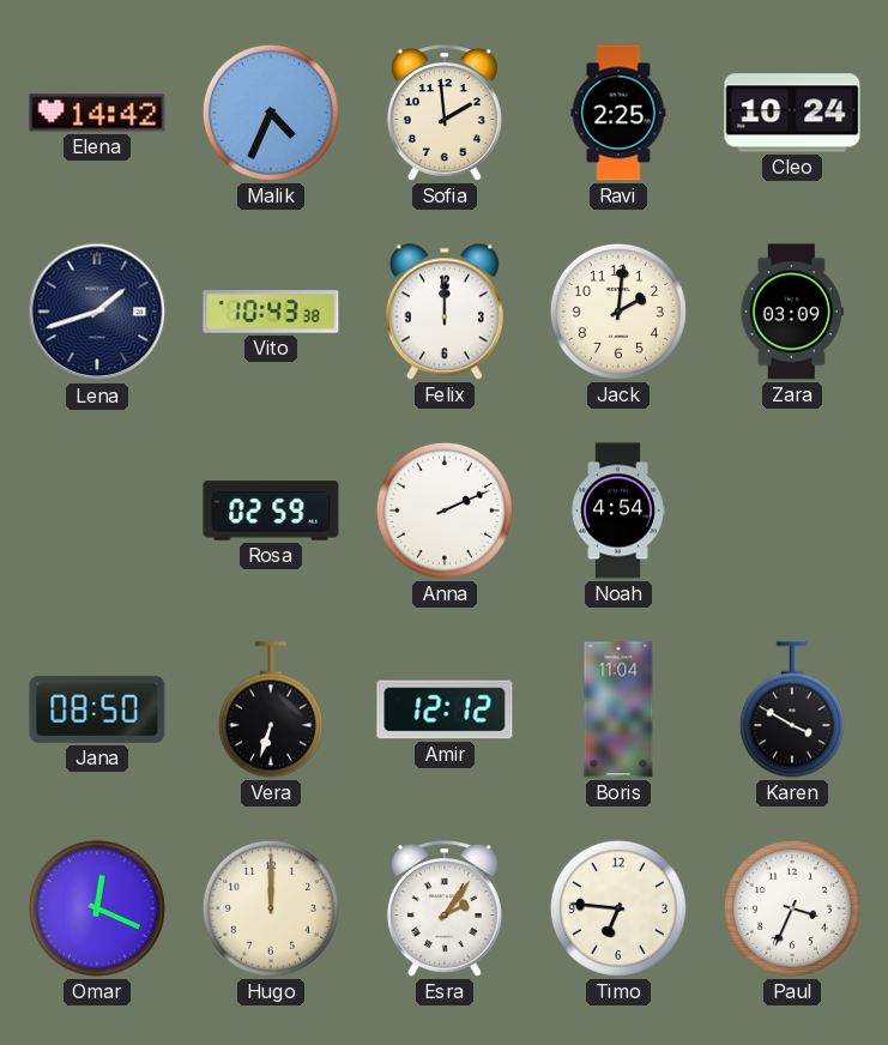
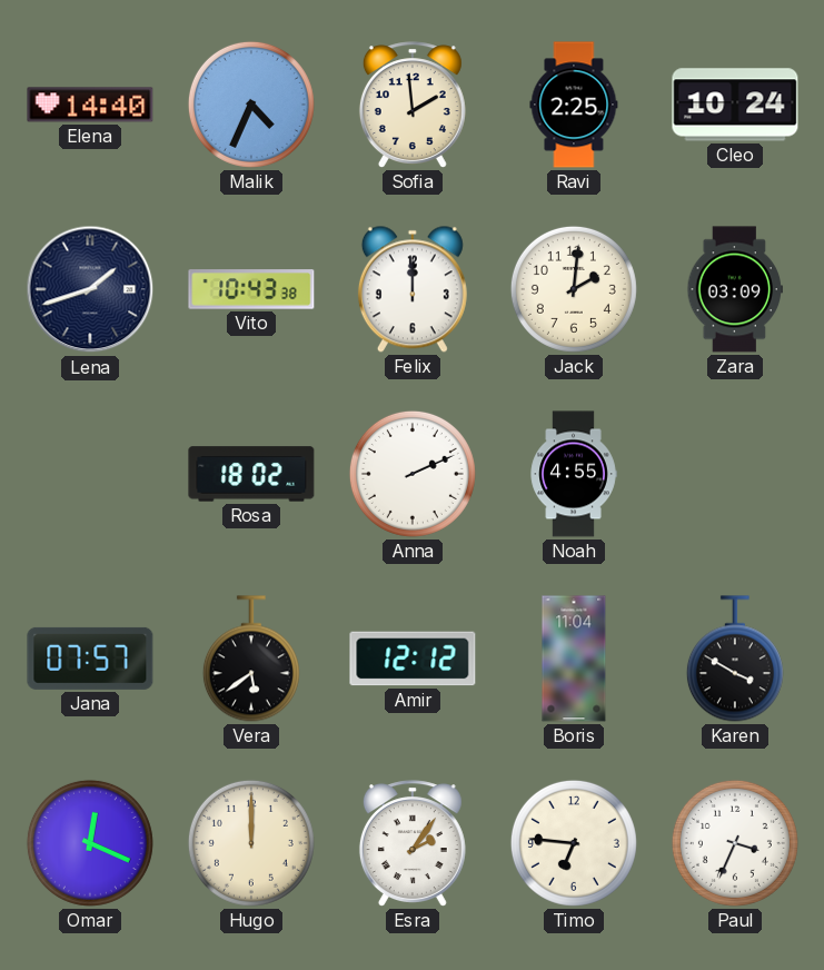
Elena: 14:42 -> 14:40
Rosa: 02:59 -> 18:02
Noah: 4:54 -> 4:55
Jana: 08:50 -> 07:57
Vera: 6:33 -> 5:39
